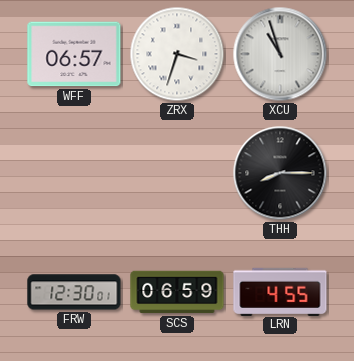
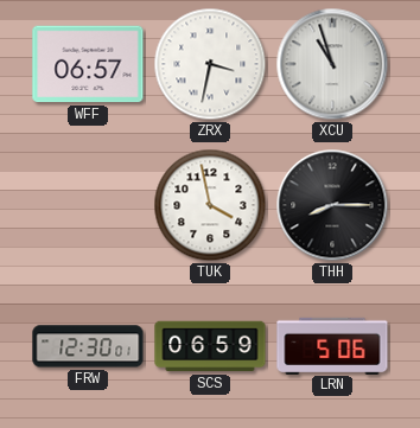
ZRX: 3:33 -> 3:32
TUK: none -> 3:58
LRN: 4:55 -> 5:06
